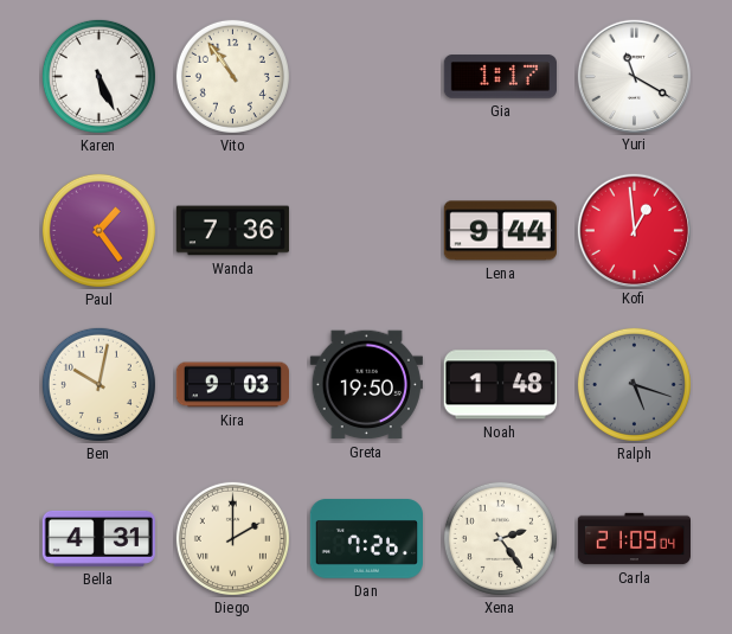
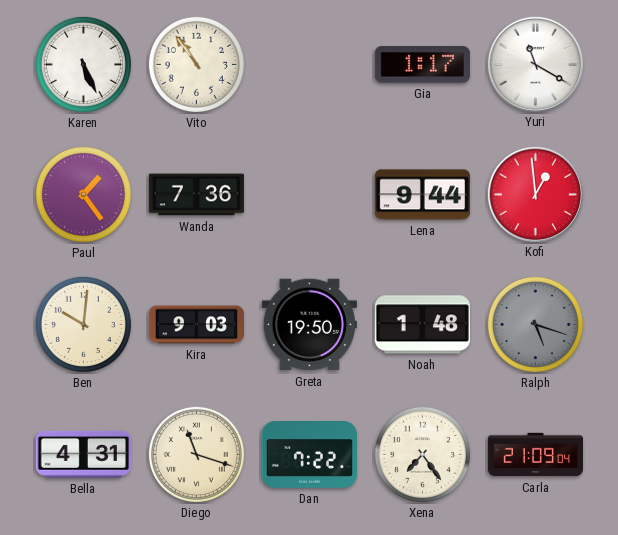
Ben: 10:02 -> 10:01
Diego: 2:00 -> 11:18
Dan: 7:26 -> 7:22
Xena: 2:24 -> 7:24
